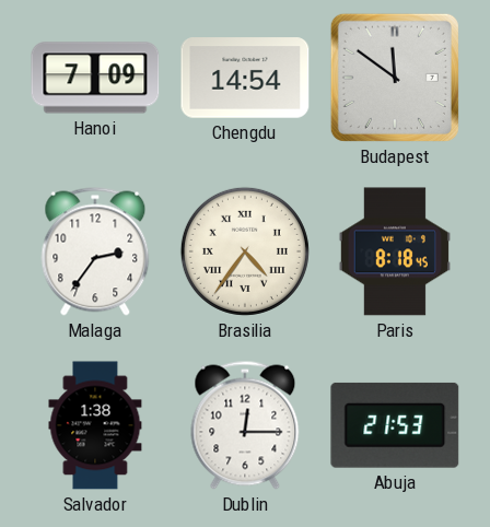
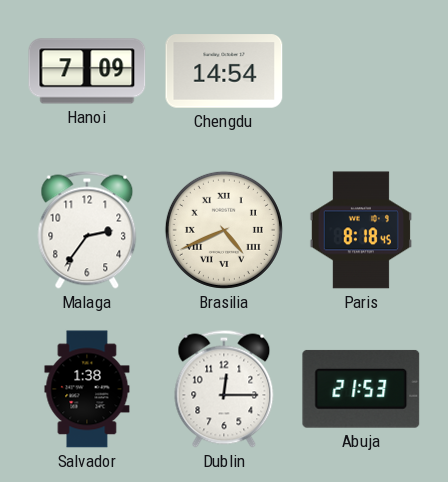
Budapest: 11:51 -> none
Brasilia: 4:36 -> 4:41
